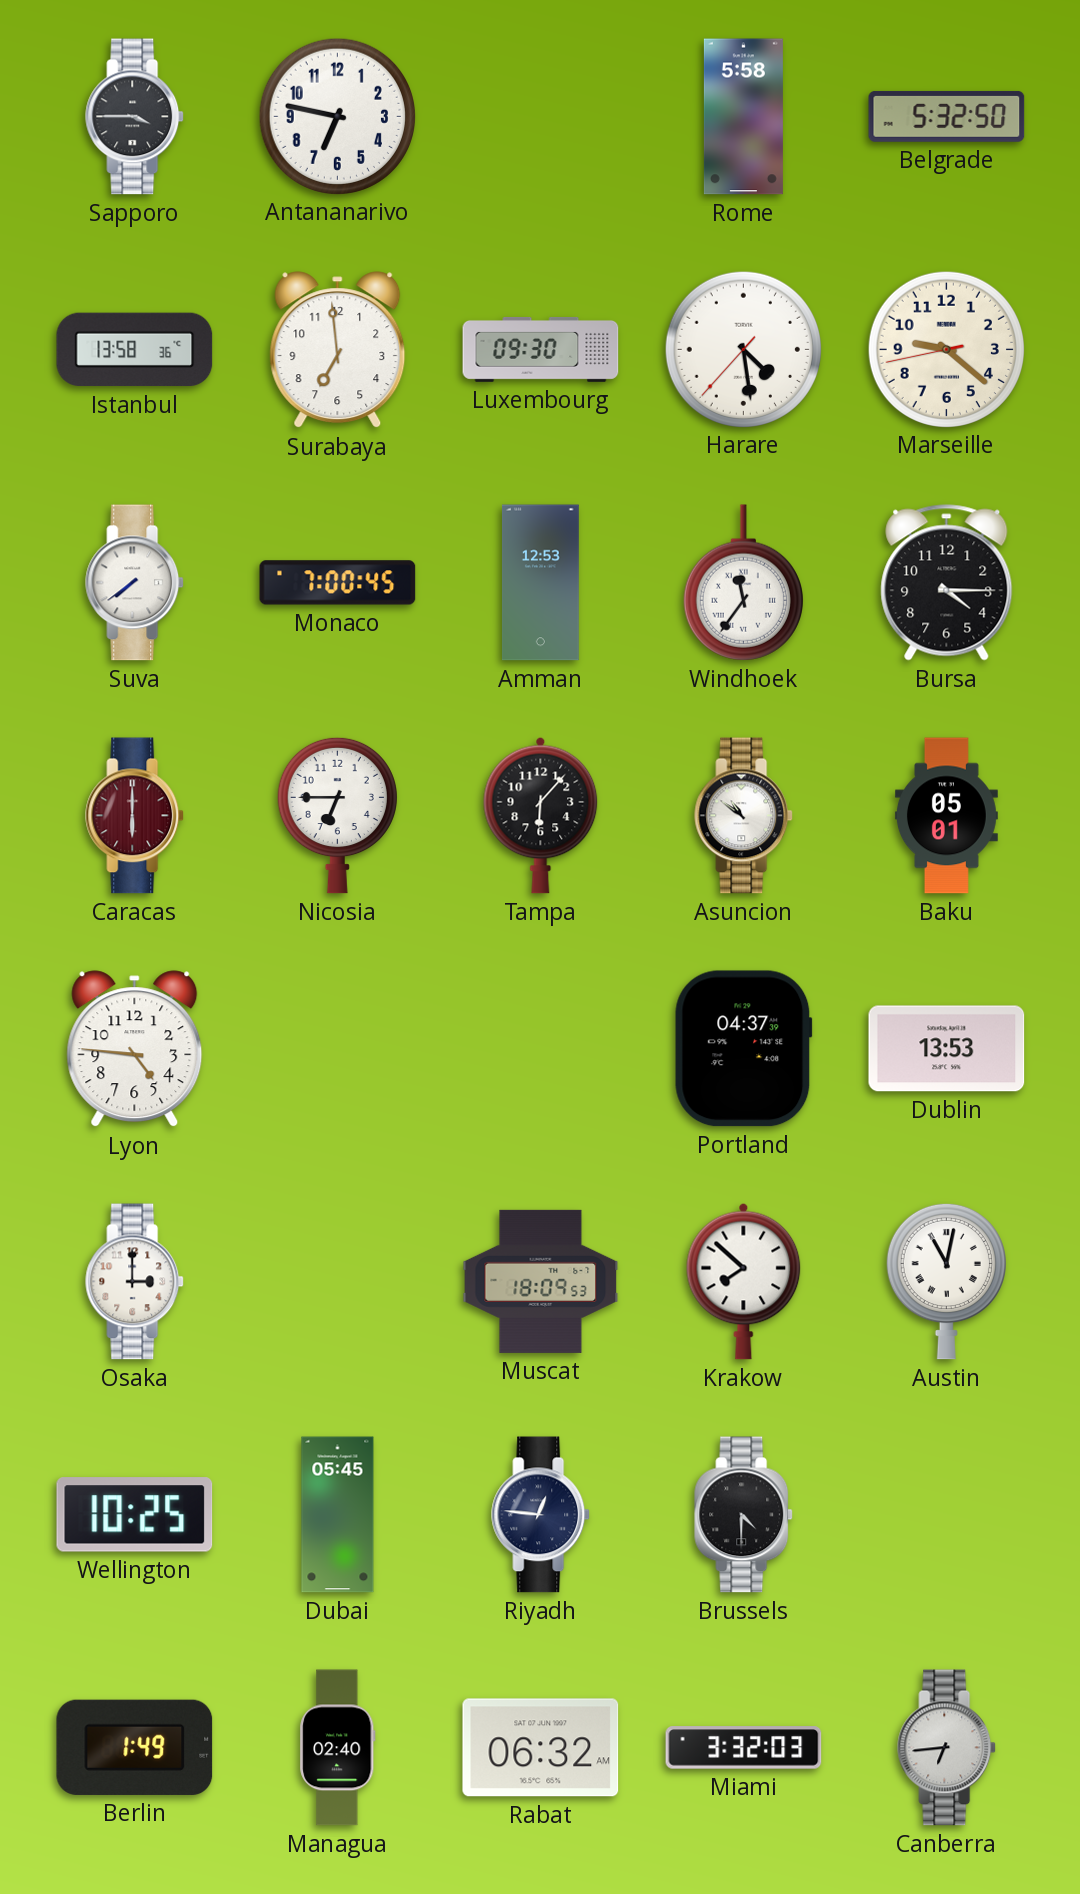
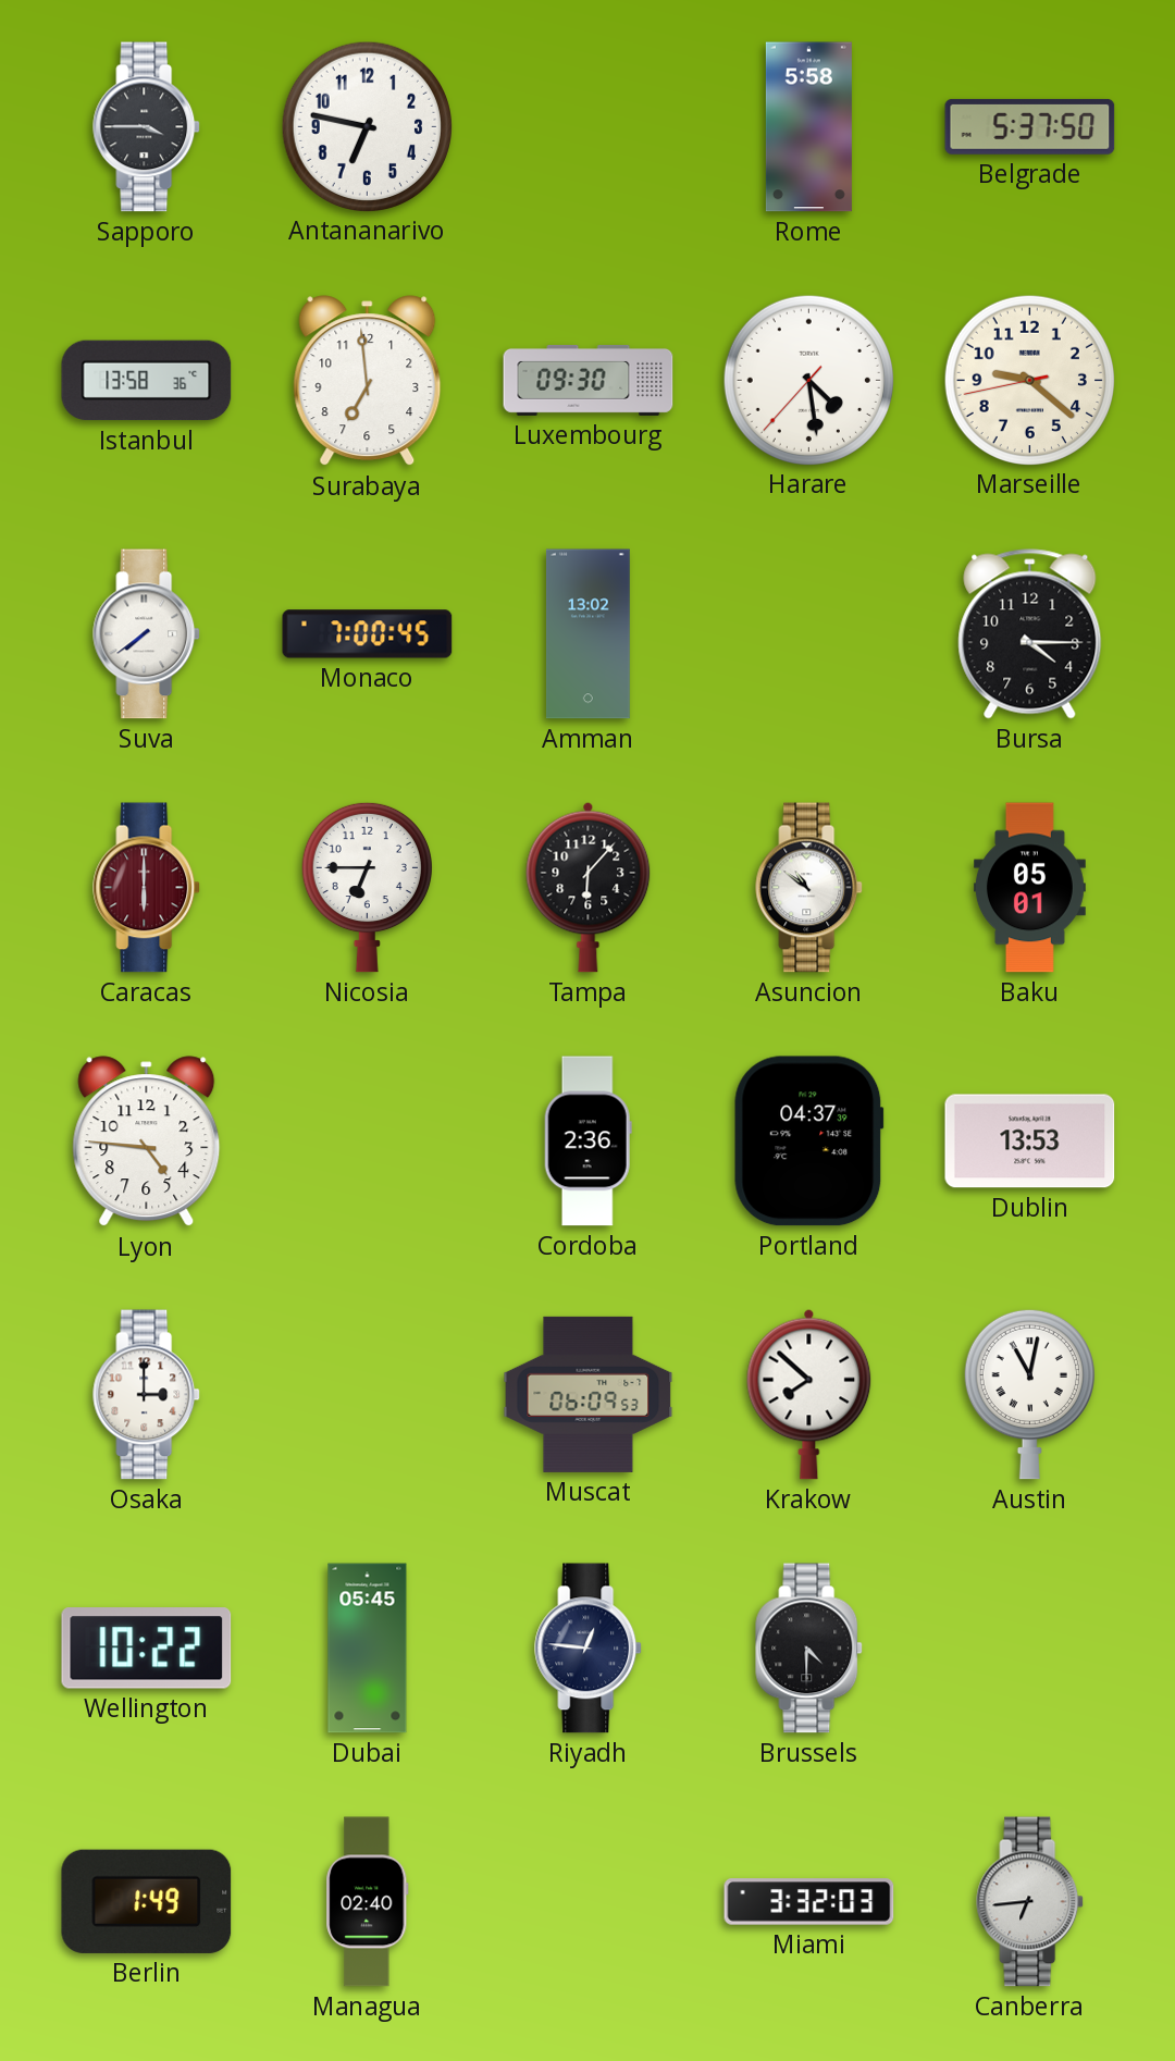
Belgrade: 5:32 -> 5:37
Amman: 12:53 -> 13:02
Windhoek: 11:36 -> none
Cordoba: none -> 2:36
Muscat: 18:09 -> 06:09
Wellington: 10:25 -> 10:22
Rabat: 06:32 -> none
